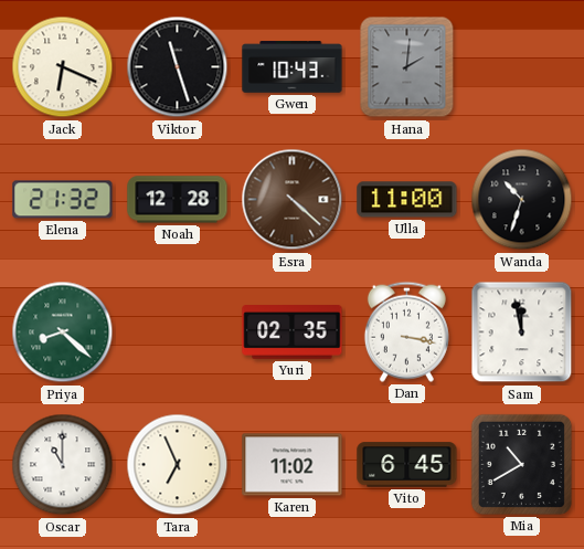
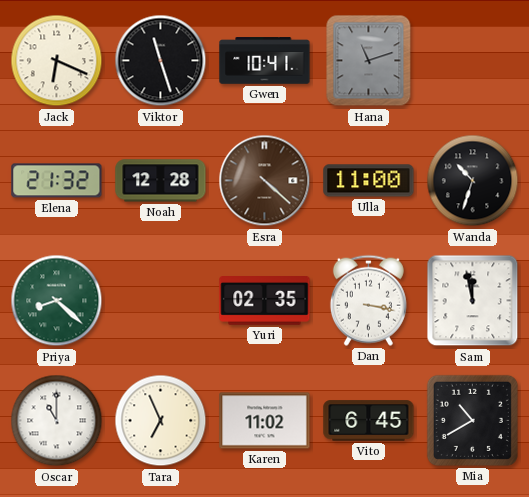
Gwen: 10:43 -> 10:41
Hana: 2:01 -> 11:12
